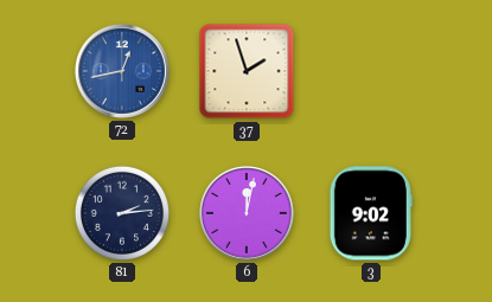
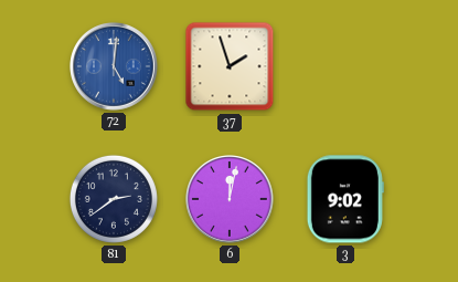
72: 12:43 -> 5:01
81: 2:14 -> 2:39
